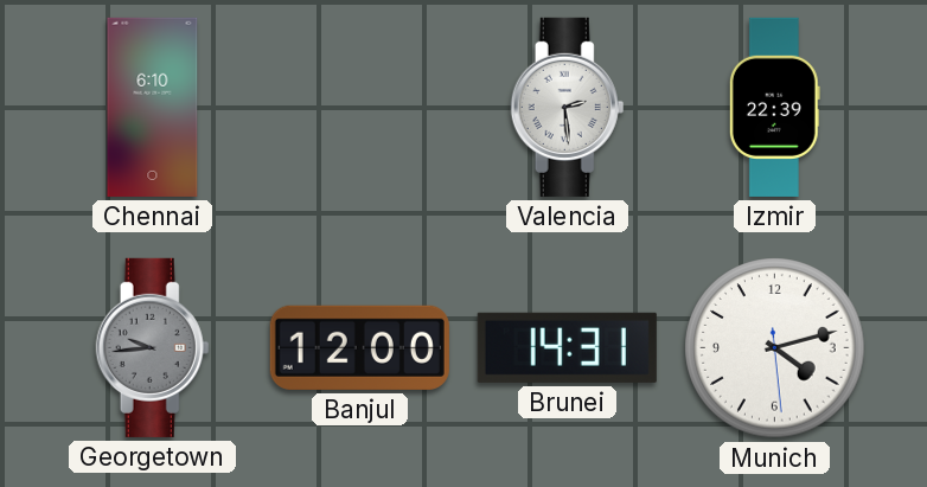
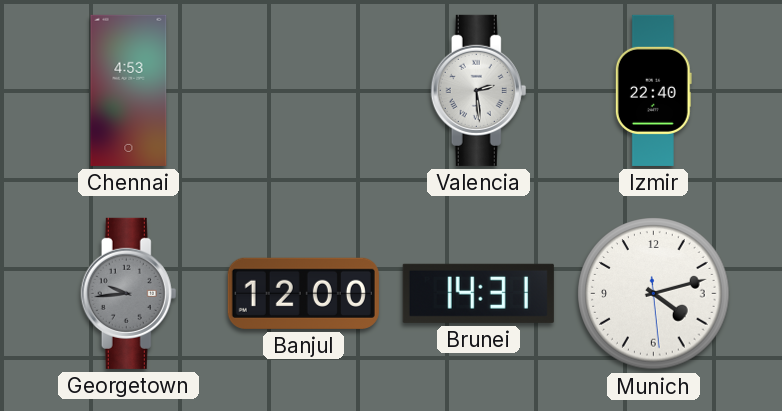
Chennai: 6:10 -> 4:53
Izmir: 22:39 -> 22:40
